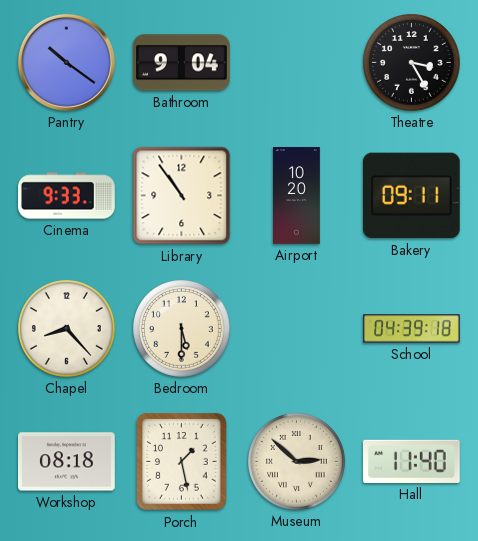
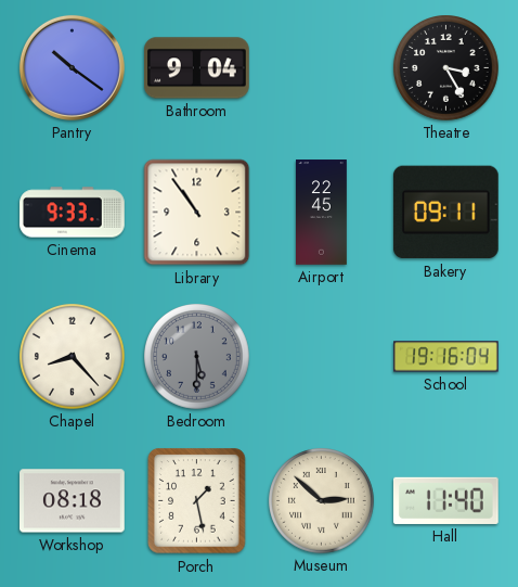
Airport: 10:20 -> 22:45
Bedroom dial: cream -> grey
School: 04:39 -> 19:16
